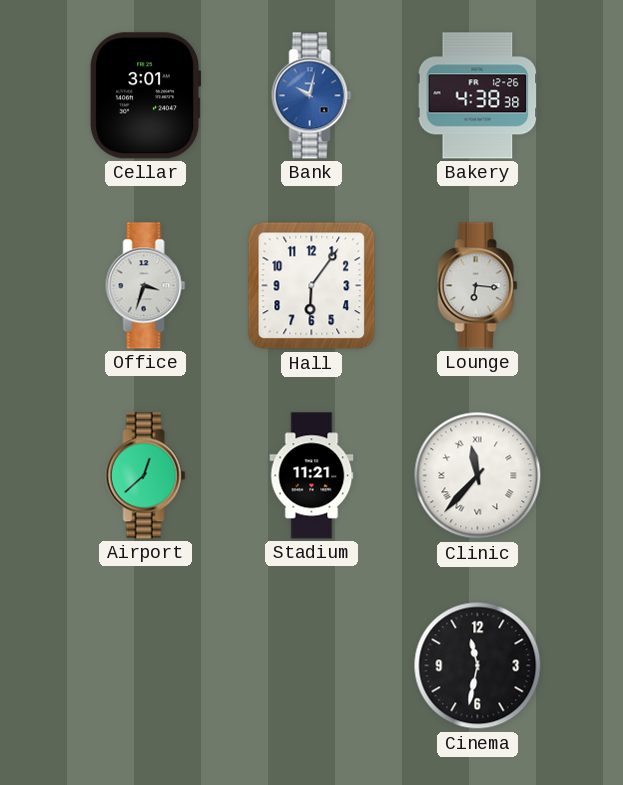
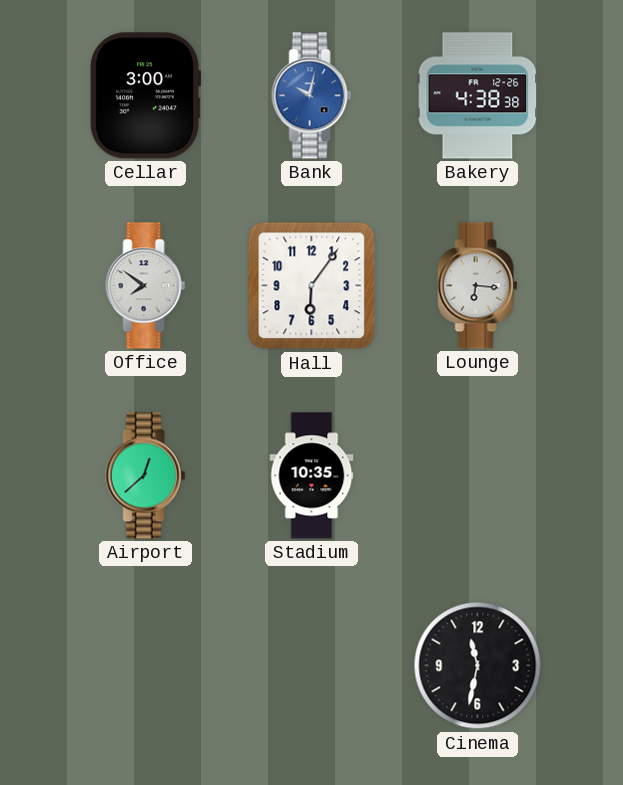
Cellar: 3:01 -> 3:00
Office: 3:33 -> 7:51
Stadium: 11:21 -> 10:35
Clinic: 11:37 -> none
